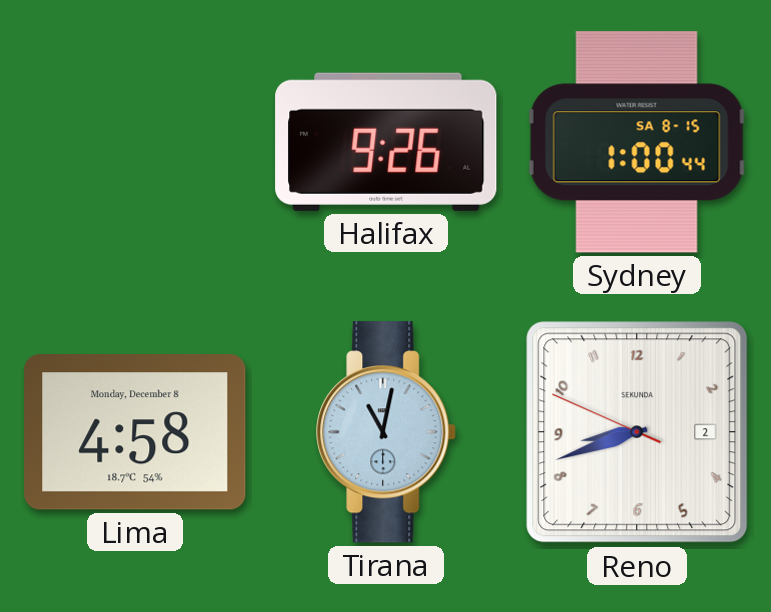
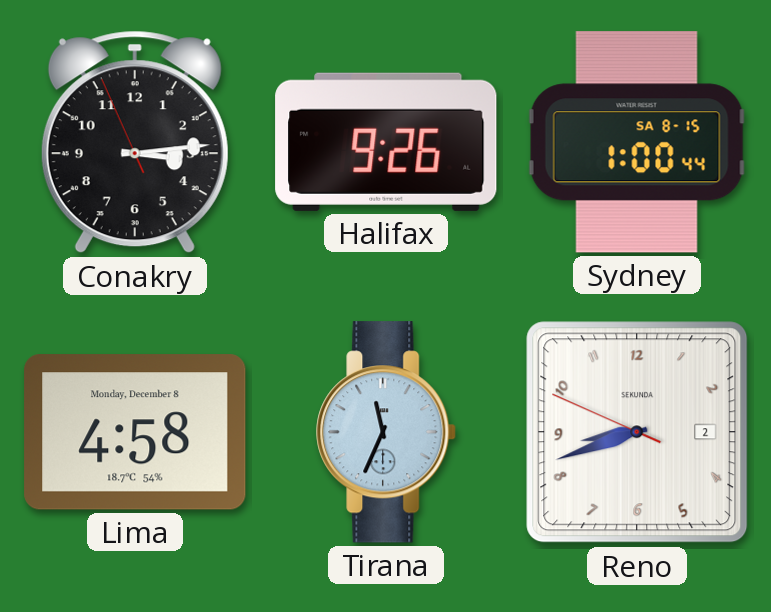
Conakry: none -> 3:13
Tirana: 11:02 -> 11:34
